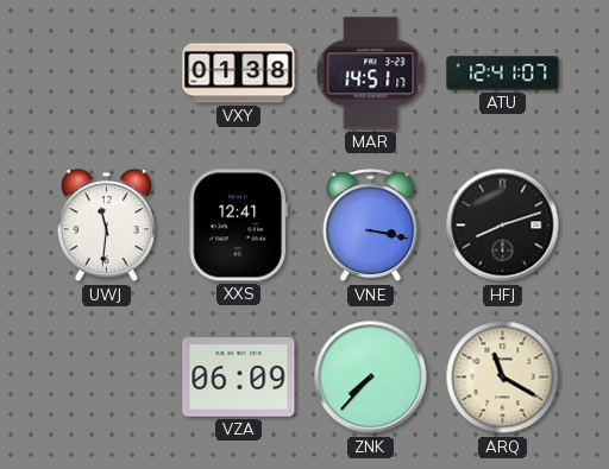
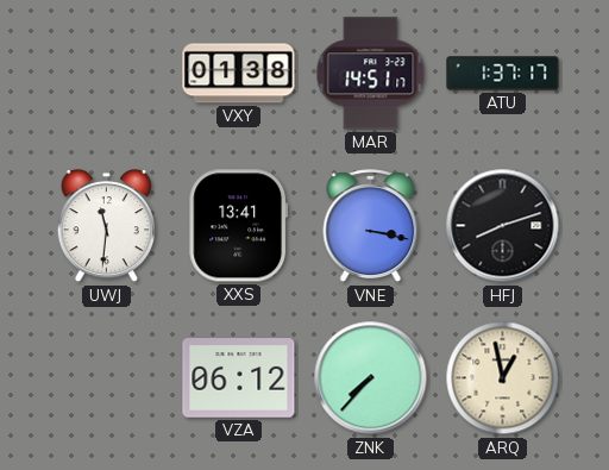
ATU: 12:41 -> 1:37
XXS: 12:41 -> 13:41
VZA: 06:09 -> 06:12
ARQ: 11:20 -> 12:58
